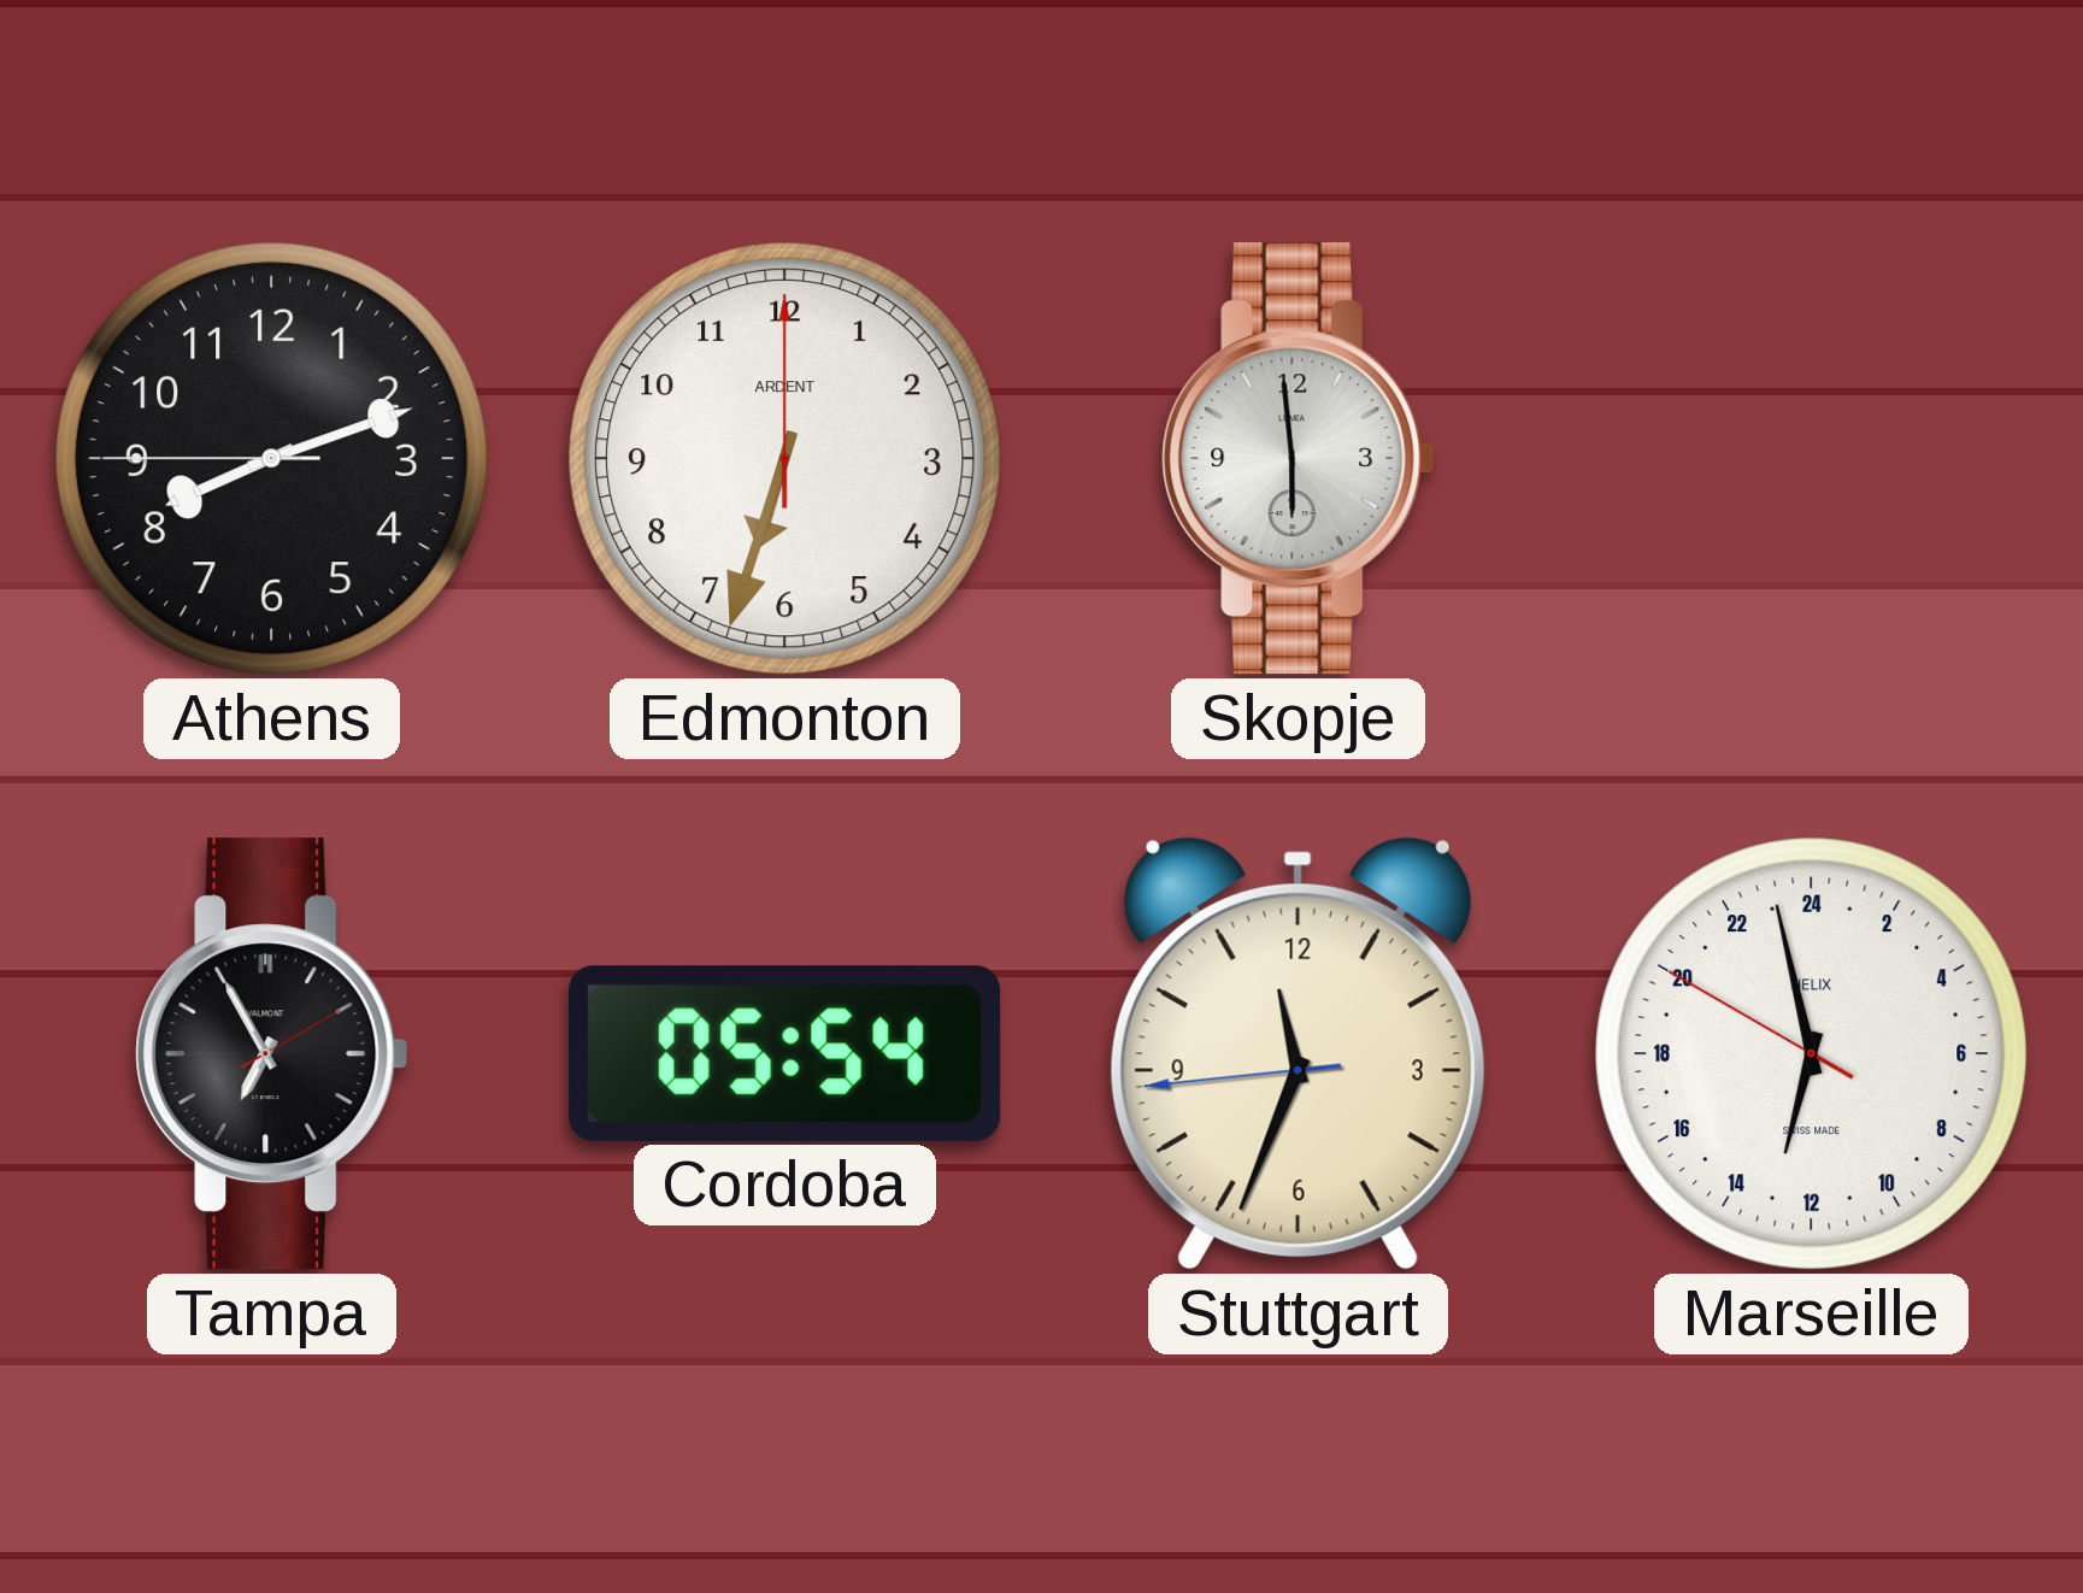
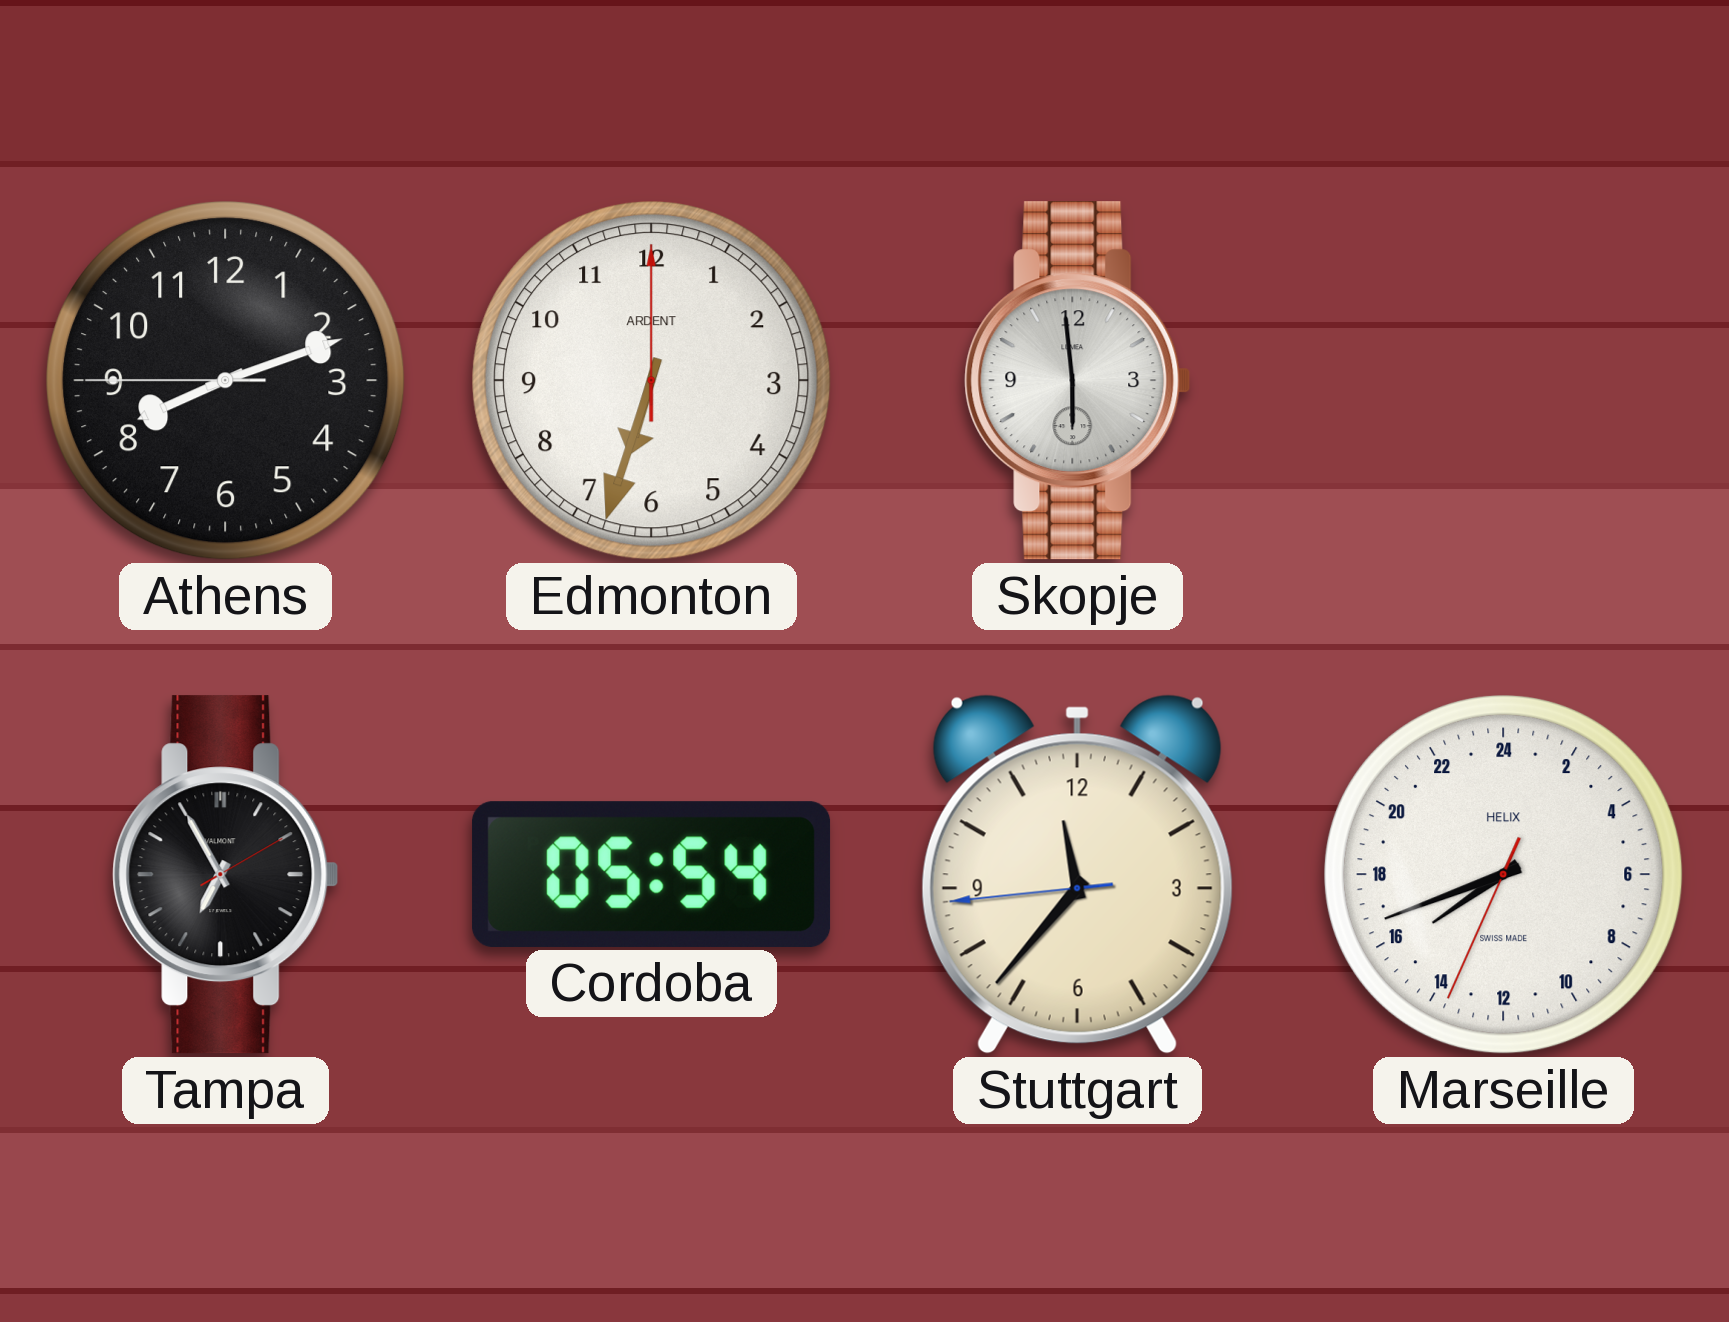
Stuttgart: 11:33 -> 11:36
Marseille: 12:57 -> 15:41
